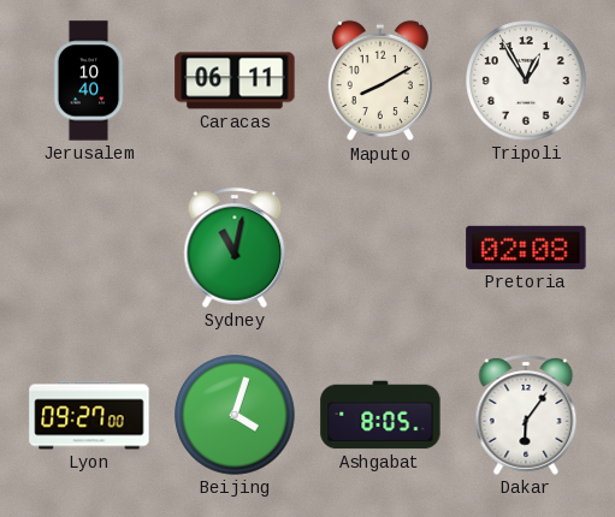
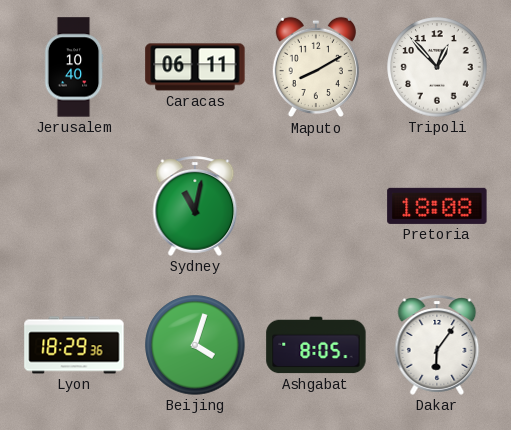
Tripoli: 12:55 -> 12:53
Pretoria: 02:08 -> 18:08
Lyon: 09:27 -> 18:29
